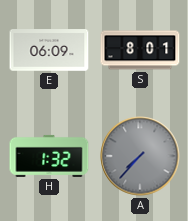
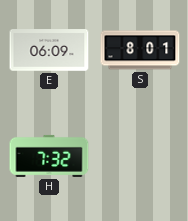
H: 1:32 -> 7:32
A: 7:37 -> none
